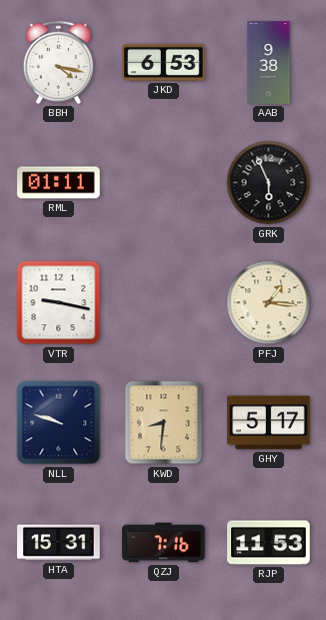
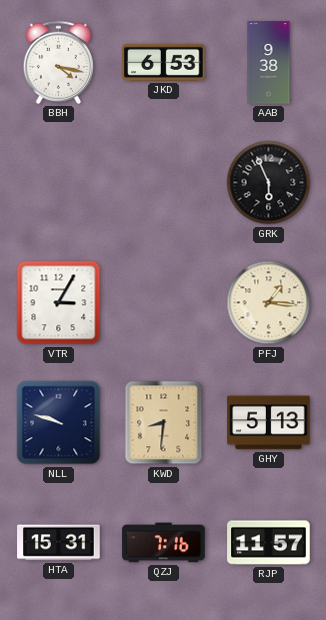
RML: 01:11 -> none
VTR: 9:17 -> 3:05
GHY: 5:17 -> 5:13
RJP: 11:53 -> 11:57
